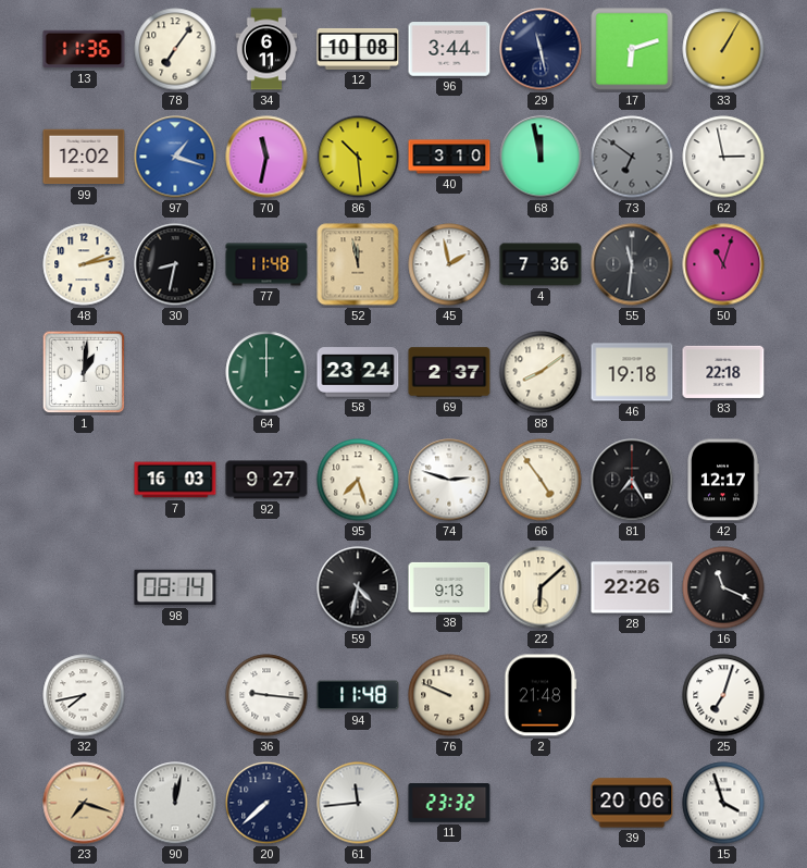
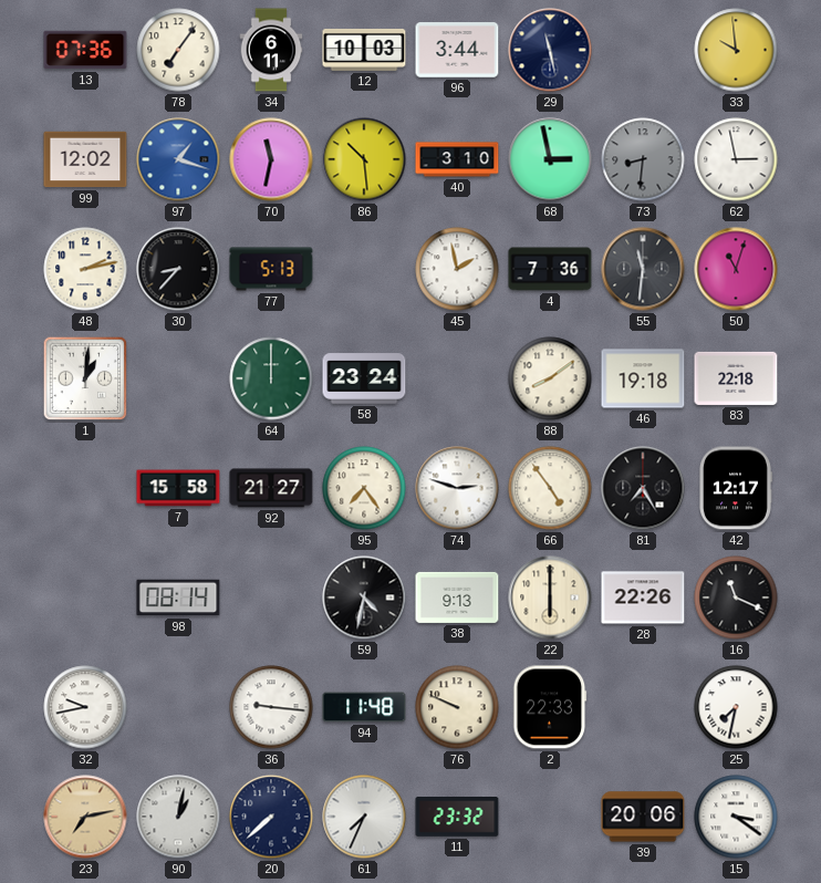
13: 11:36 -> 07:36
12: 10:08 -> 10:03
17: 6:12 -> none
33: 1:05 -> 9:59
68: 11:58 -> 2:58
73: 6:51 -> 8:31
30: 8:32 -> 8:37
77: 11:48 -> 5:13
52: 11:58 -> none
69: 2:37 -> none
7: 16:03 -> 15:58
92: 9:27 -> 21:27
95: 7:27 -> 7:24
22: 6:08 -> 6:00
32: 7:43 -> 9:43
2: 21:48 -> 22:33
25: 7:03 -> 7:32
23: 7:18 -> 7:13
90: 12:02 -> 1:02
61: 11:44 -> 7:34
15: 3:57 -> 3:21
